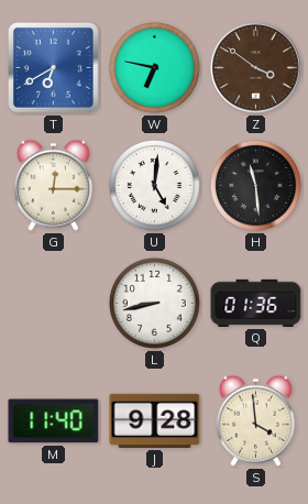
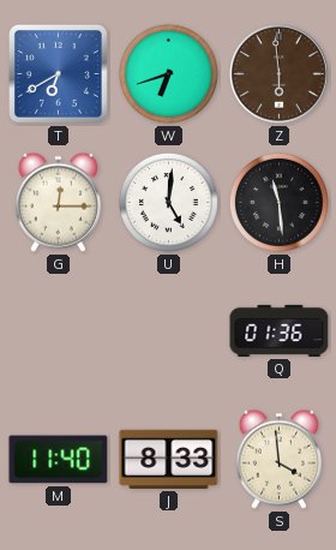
W: 6:47 -> 6:42
Z: 3:51 -> 5:59
L: 8:43 -> none
J: 9:28 -> 8:33
